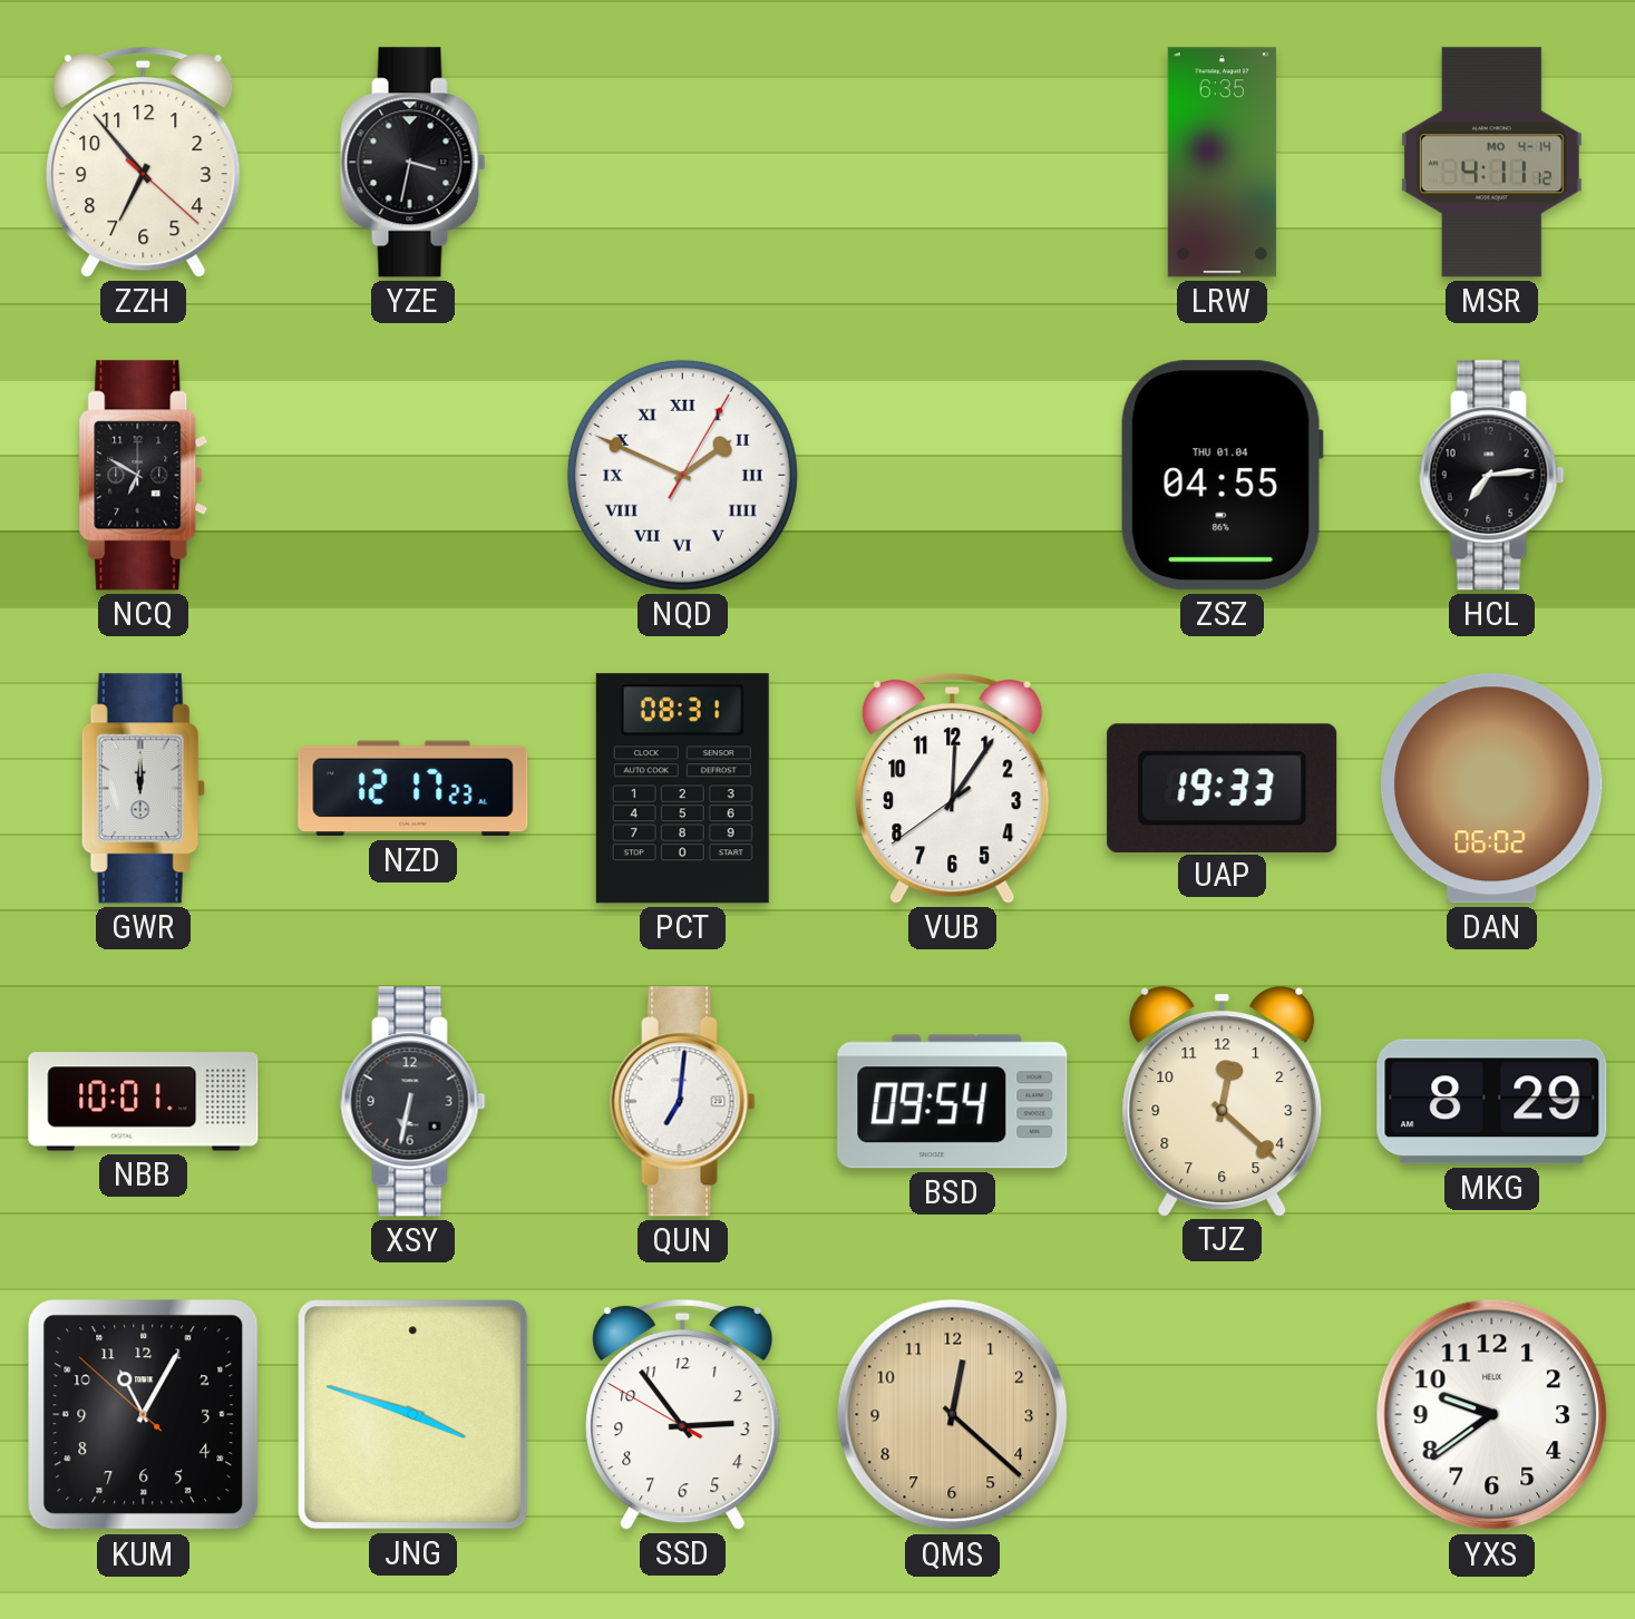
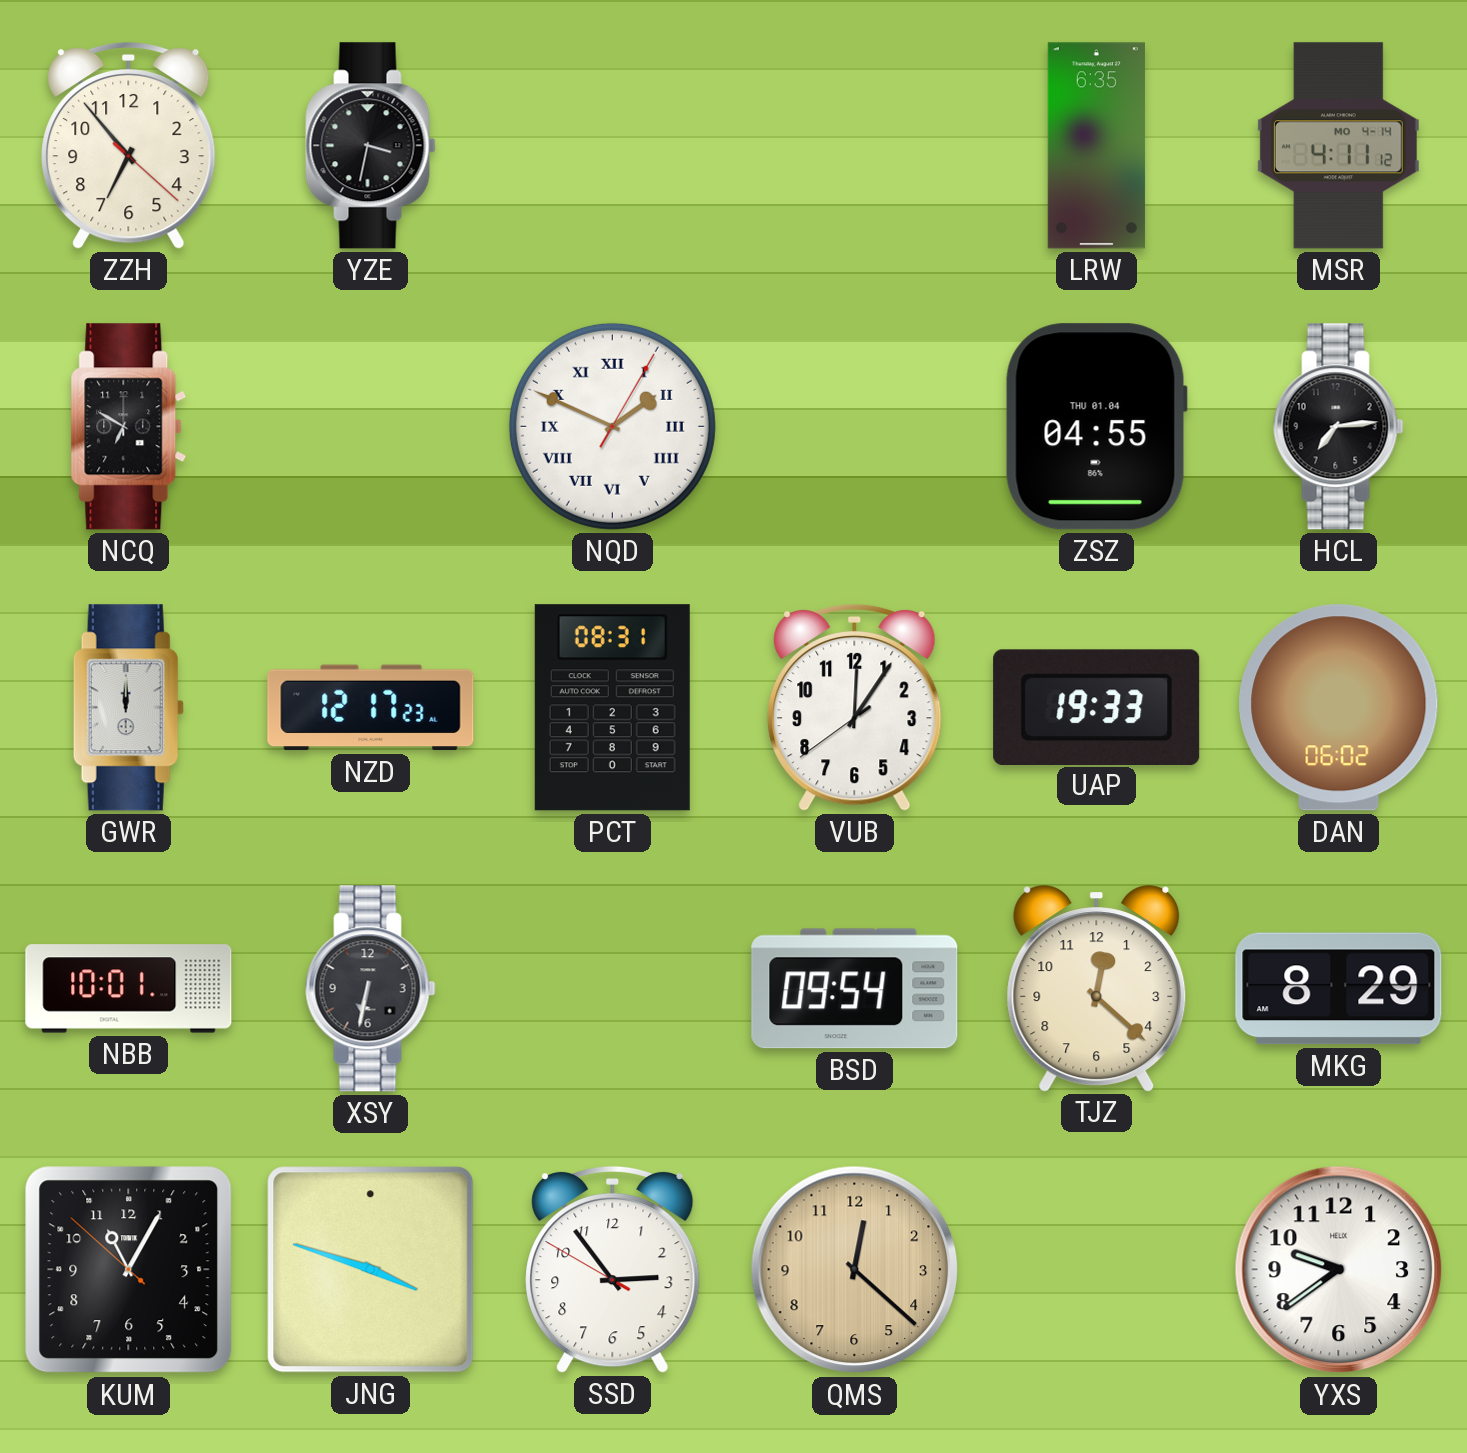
QUN: 7:01 -> none
